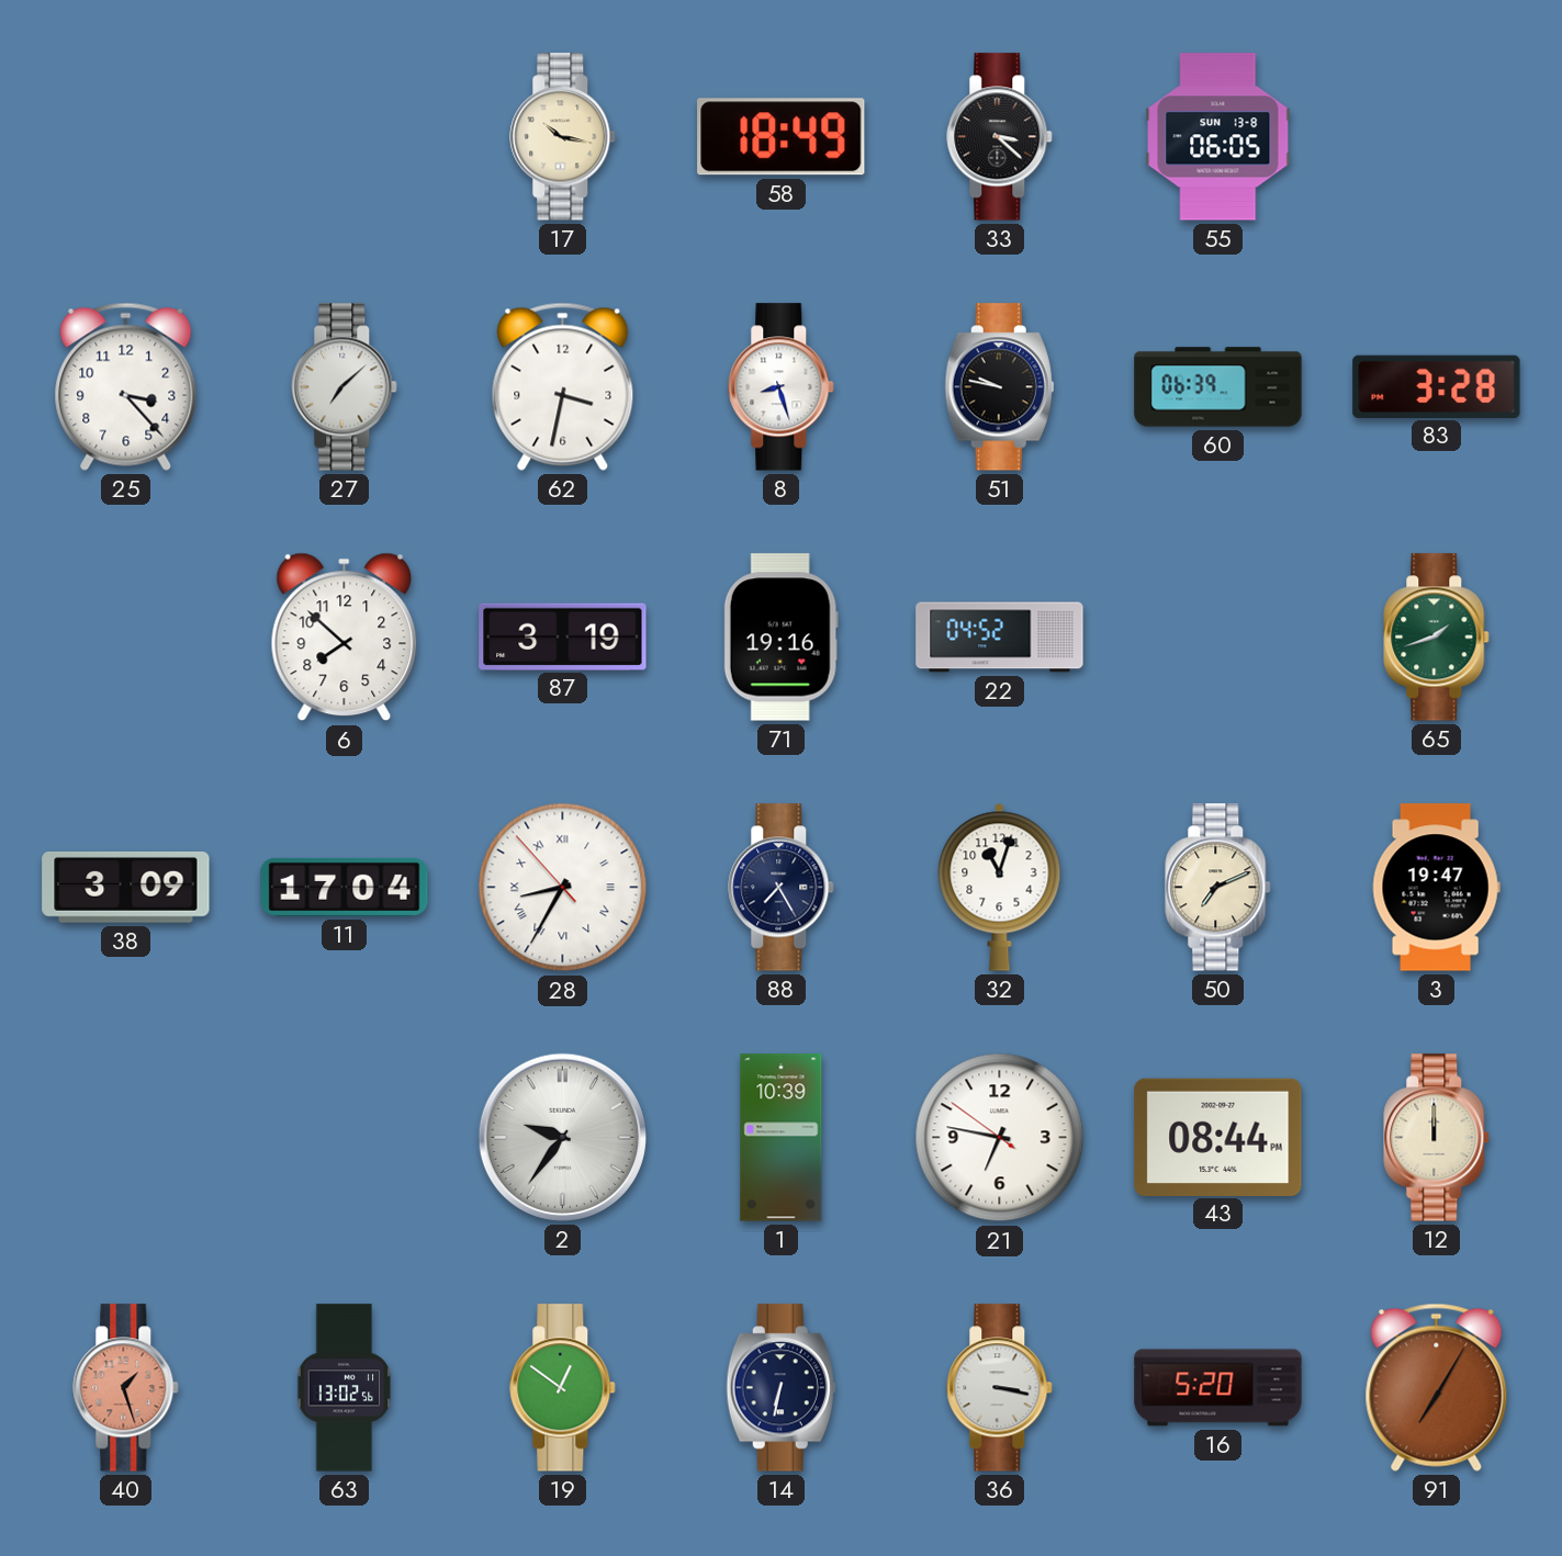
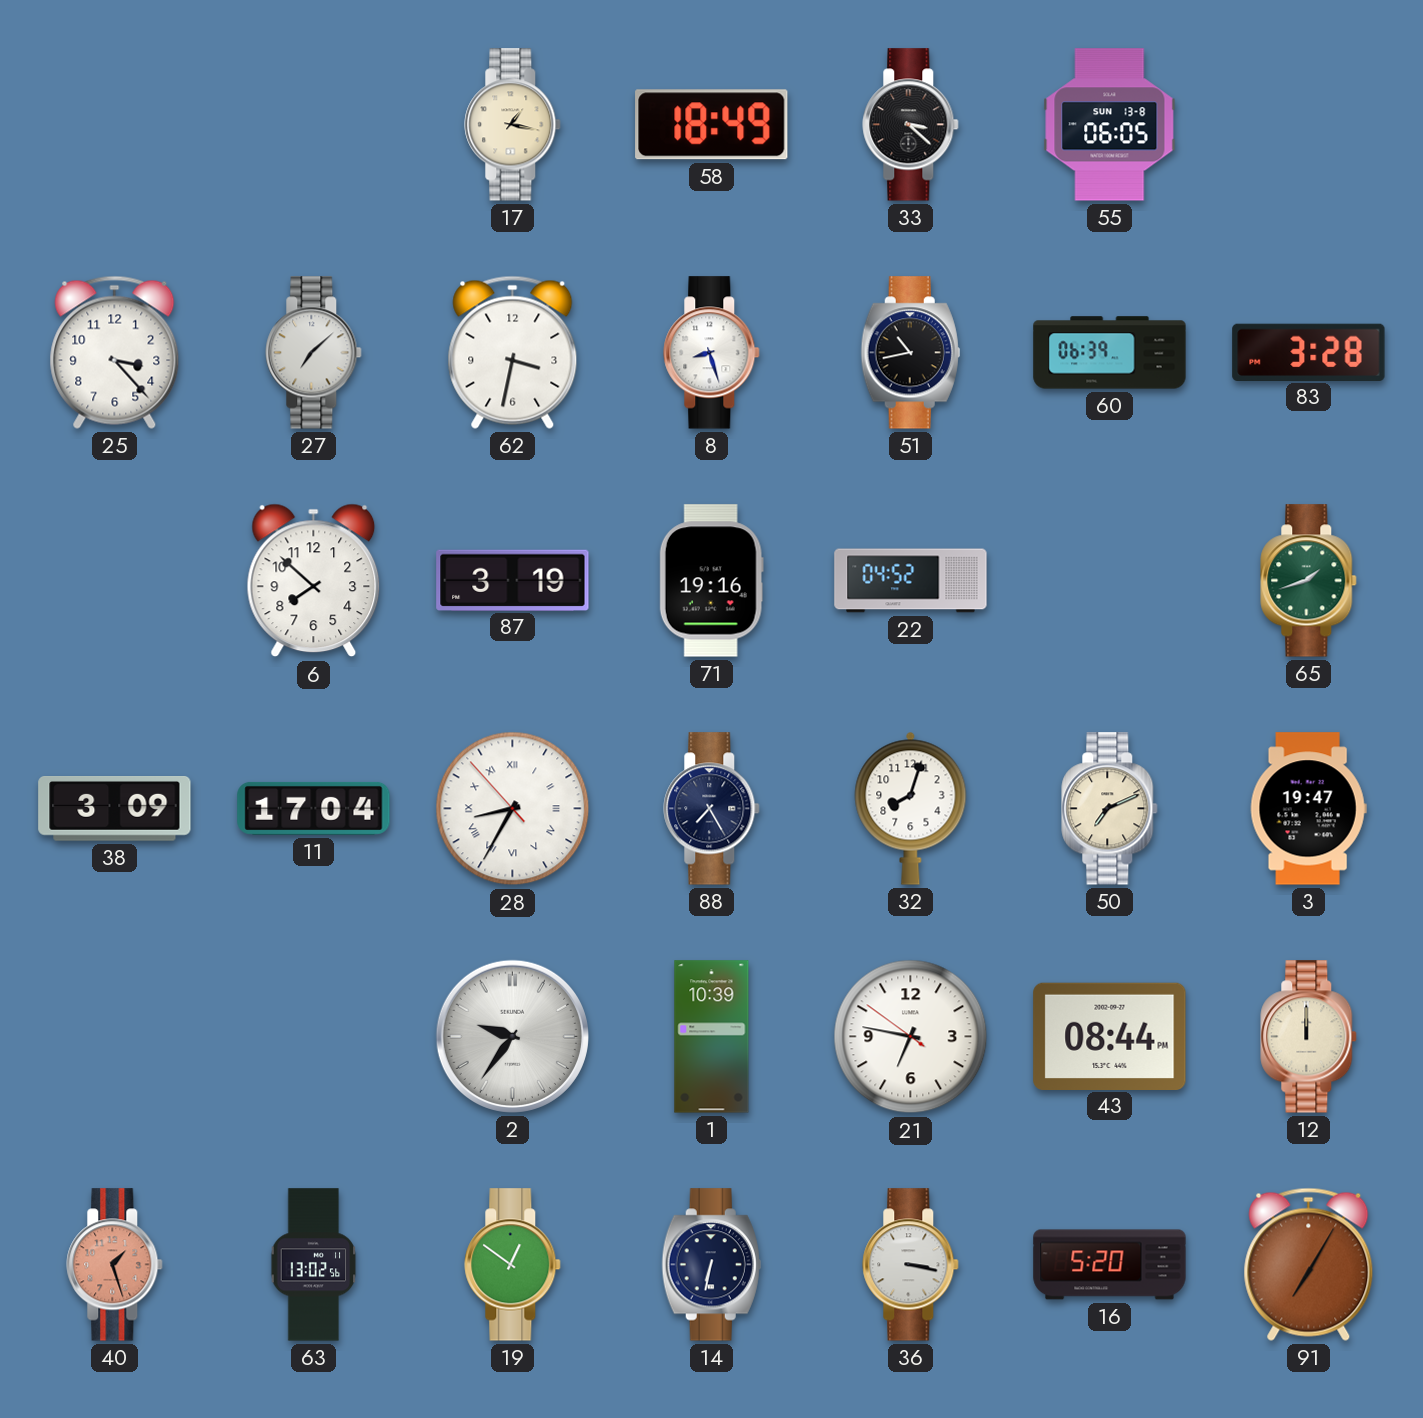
17: 10:17 -> 1:17
51: 9:47 -> 10:43
32: 11:03 -> 8:03
